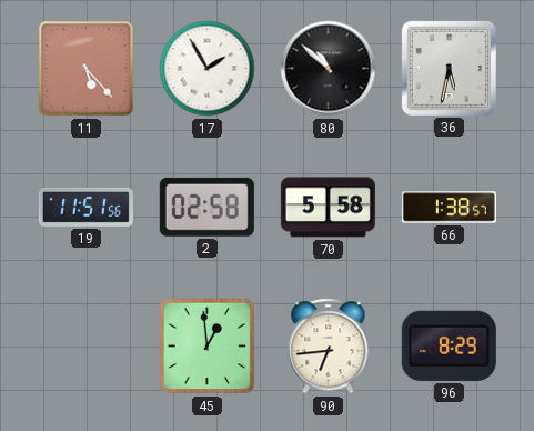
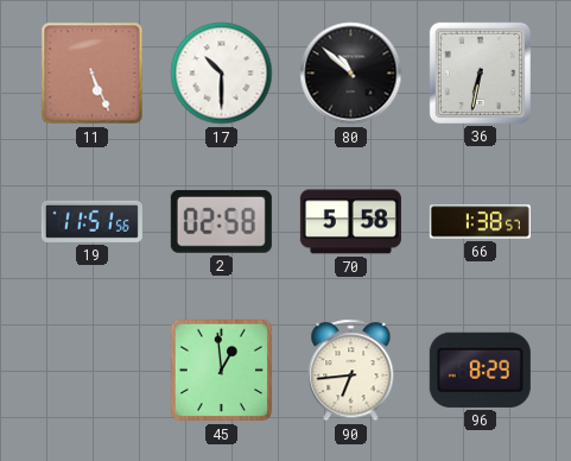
11: 5:23 -> 5:26
17: 1:55 -> 10:30
36: 5:32 -> 6:32
